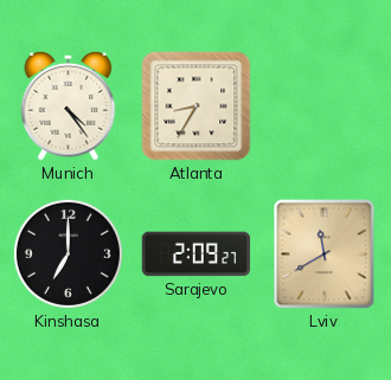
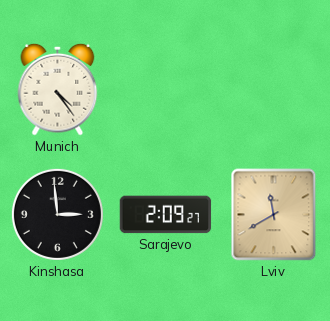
Atlanta: 8:35 -> none
Kinshasa: 7:00 -> 2:59
